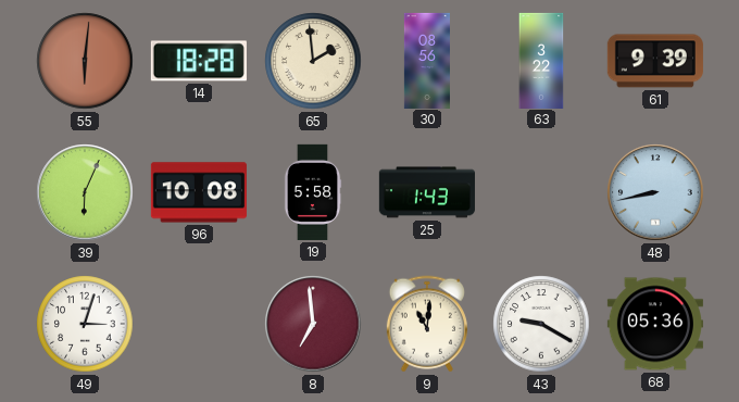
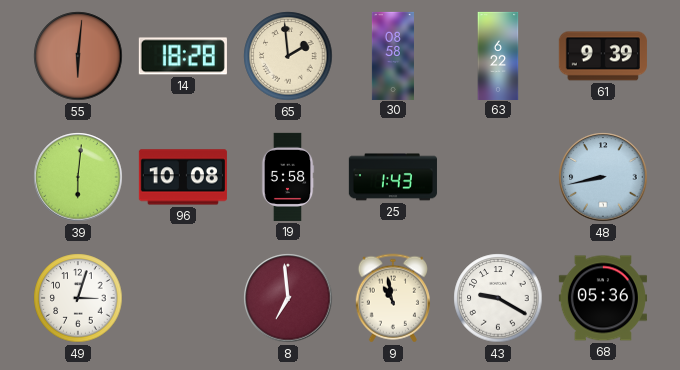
30: 08:56 -> 08:58
63: 3:22 -> 6:22
39: 6:04 -> 6:01
9: 11:01 -> 10:58
